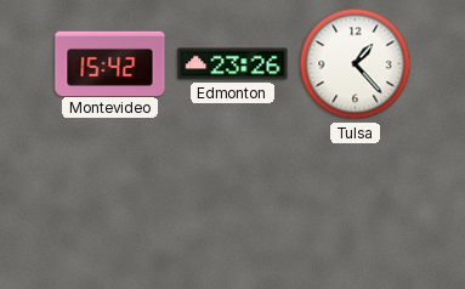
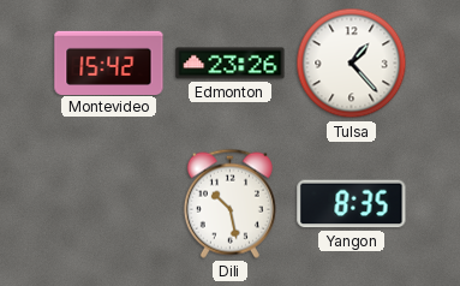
Dili: none -> 10:28
Yangon: none -> 8:35
